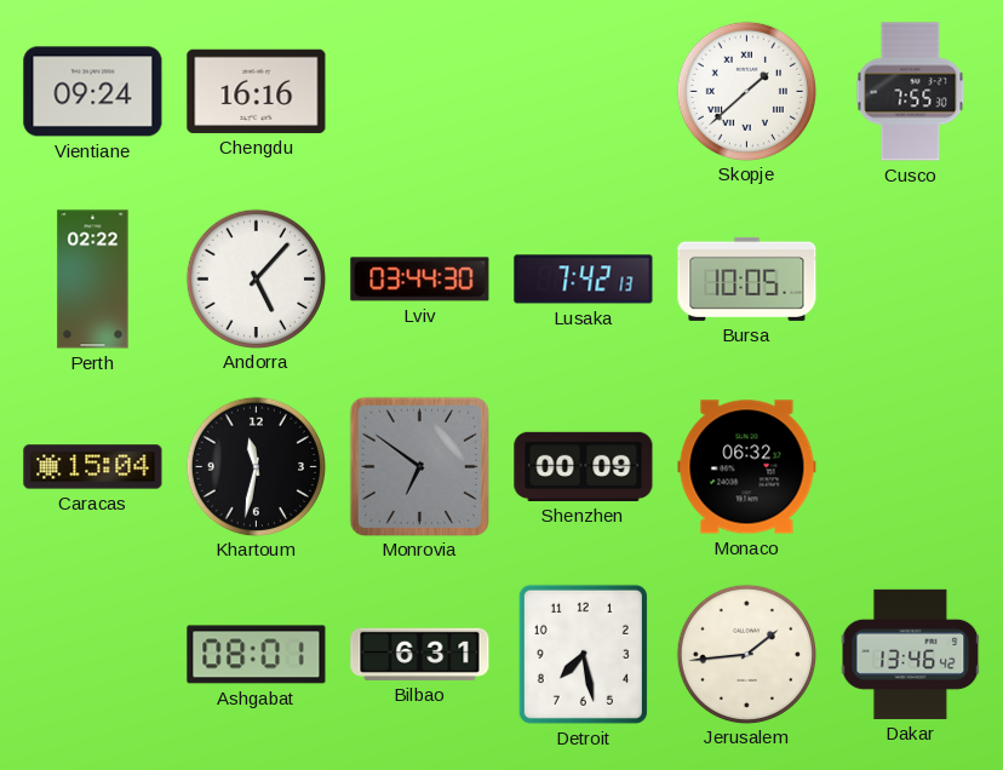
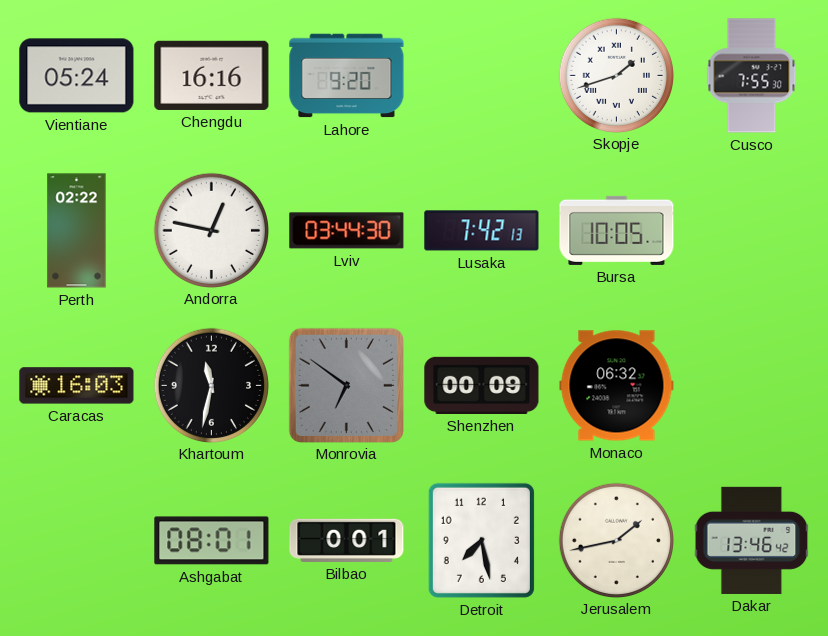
Vientiane: 09:24 -> 05:24
Lahore: none -> 9:20
Skopje: 1:38 -> 1:42
Andorra: 5:07 -> 12:47
Caracas: 15:04 -> 16:03
Bilbao: 6:31 -> 0:01
Jerusalem: 1:44 -> 1:43
